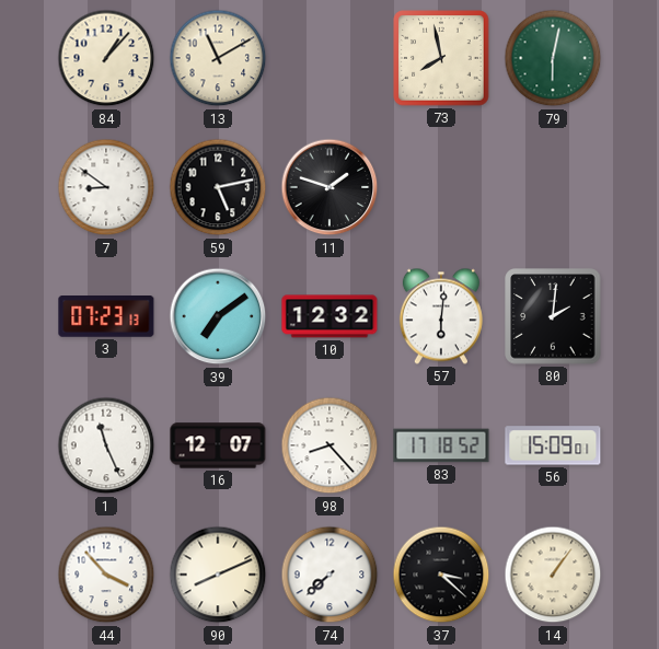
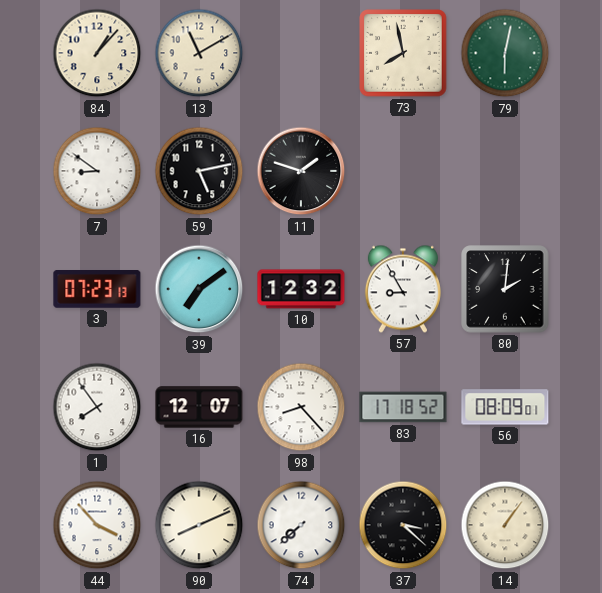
57: 6:01 -> 8:55
1: 11:26 -> 7:54
56: 15:09 -> 08:09
